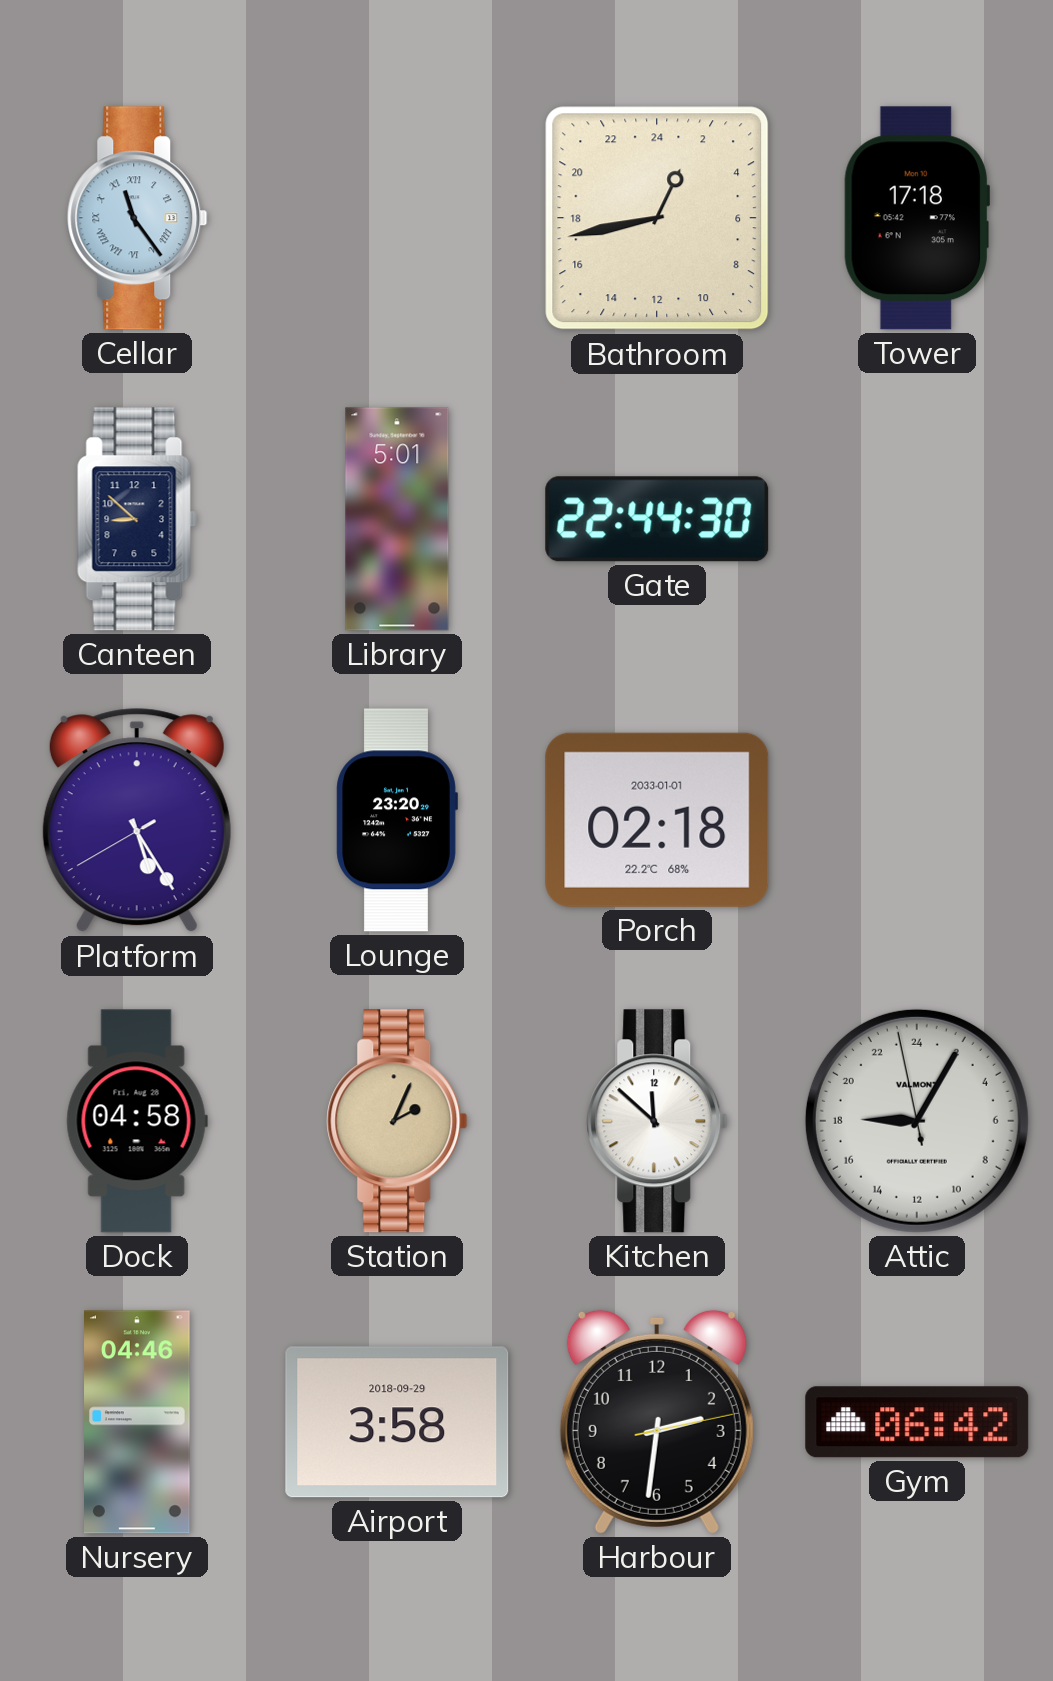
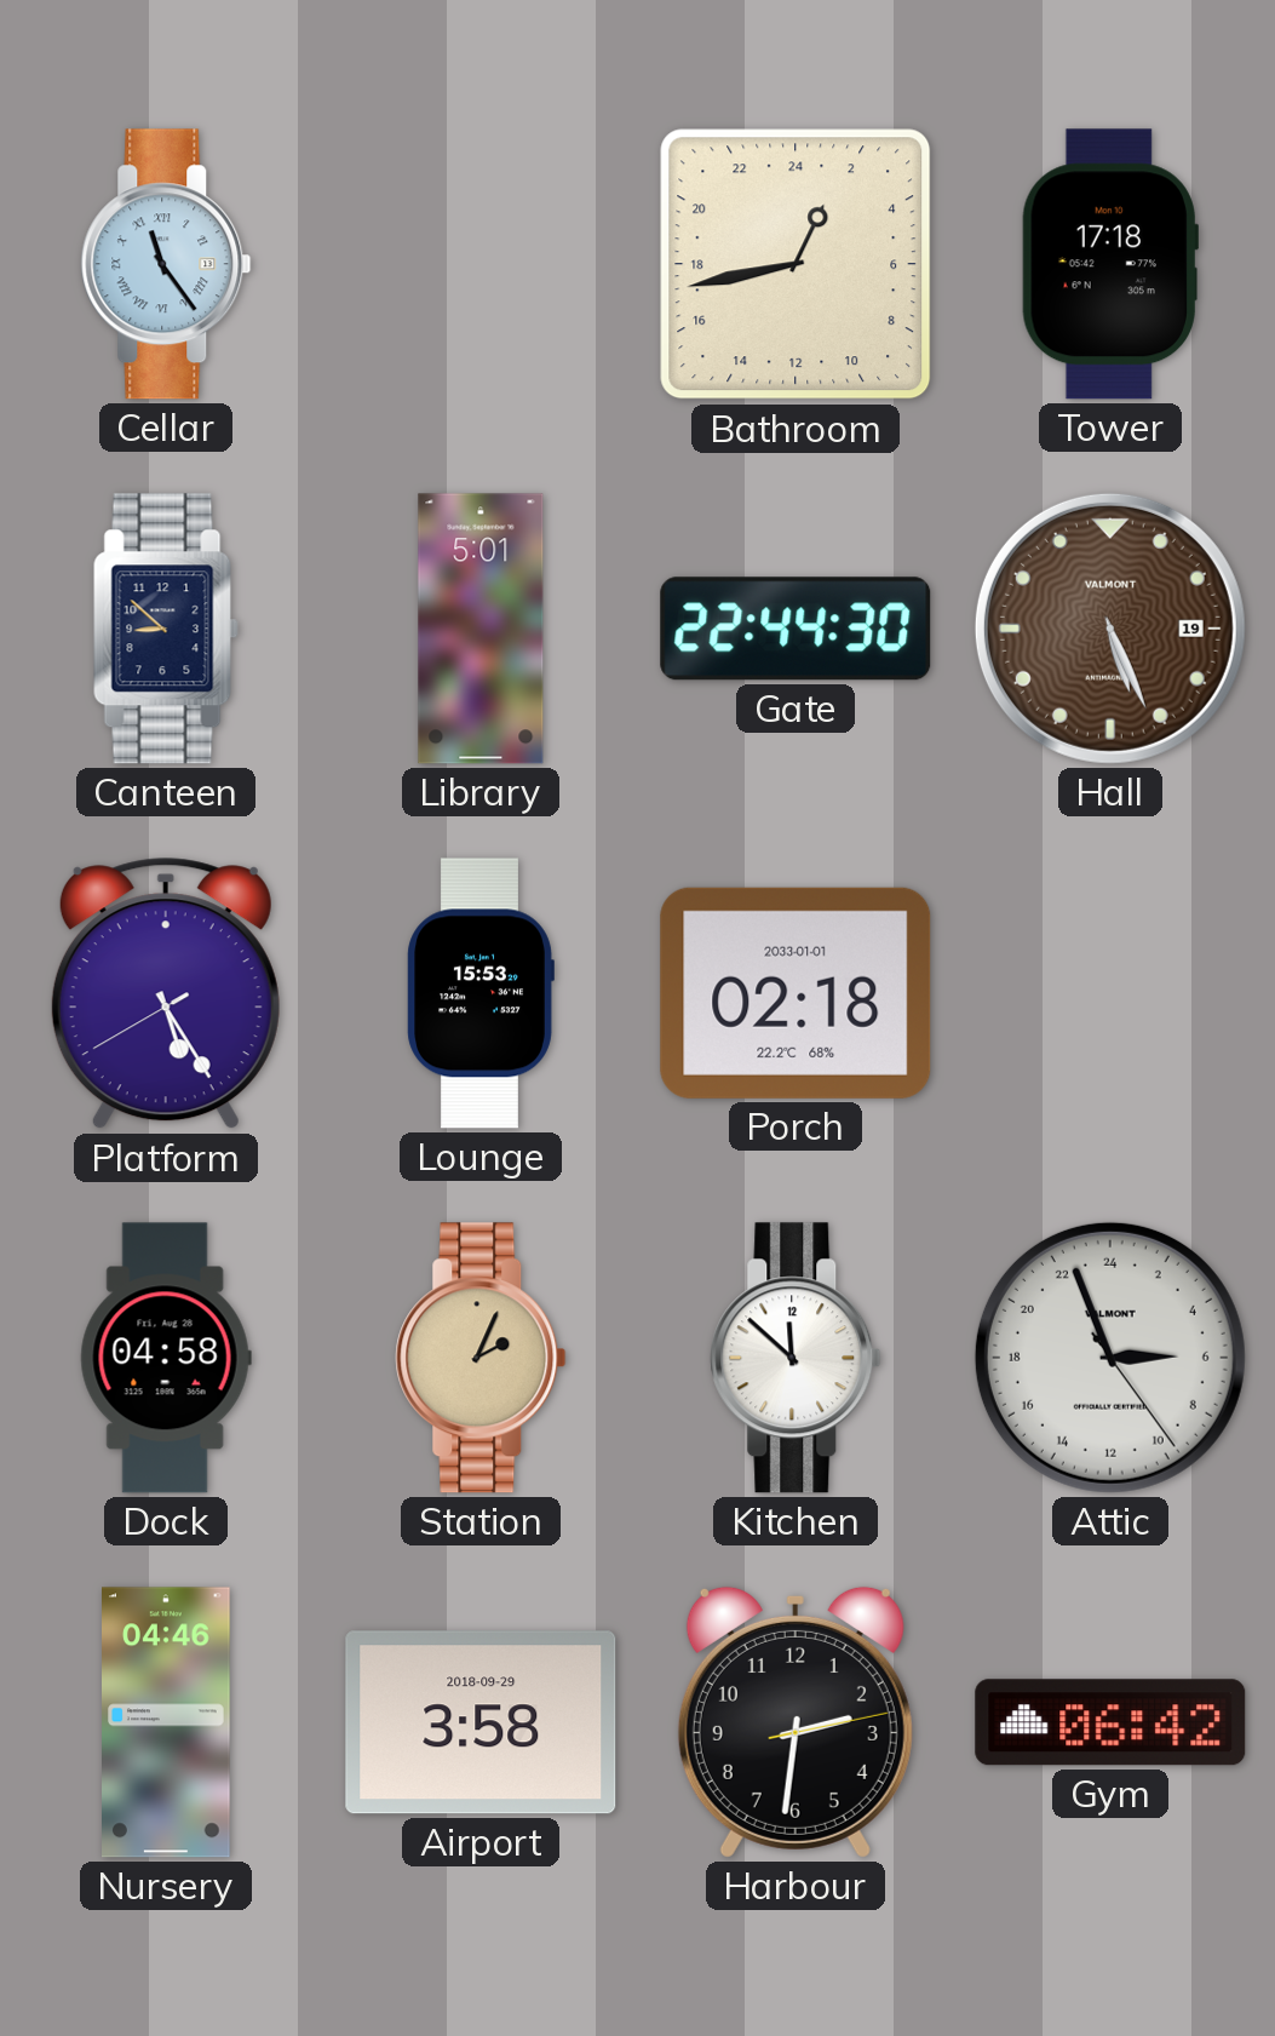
Hall: none -> 5:26
Lounge: 23:20 -> 15:53
Attic: 18:04 -> 5:56
